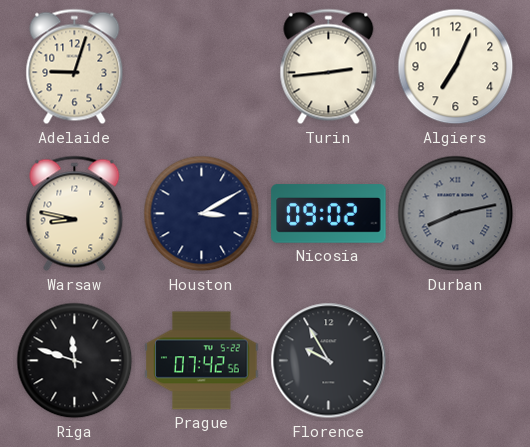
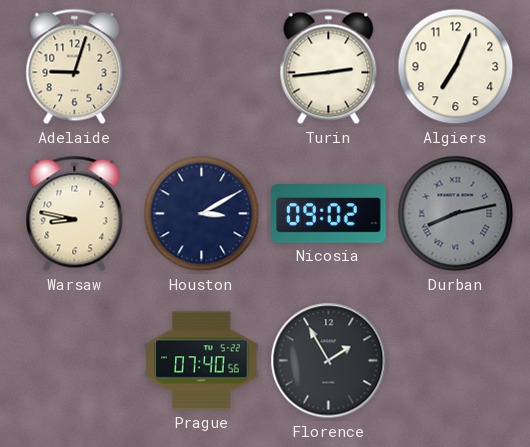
Riga: 11:48 -> none
Prague: 07:42 -> 07:40
Florence: 9:55 -> 1:55
